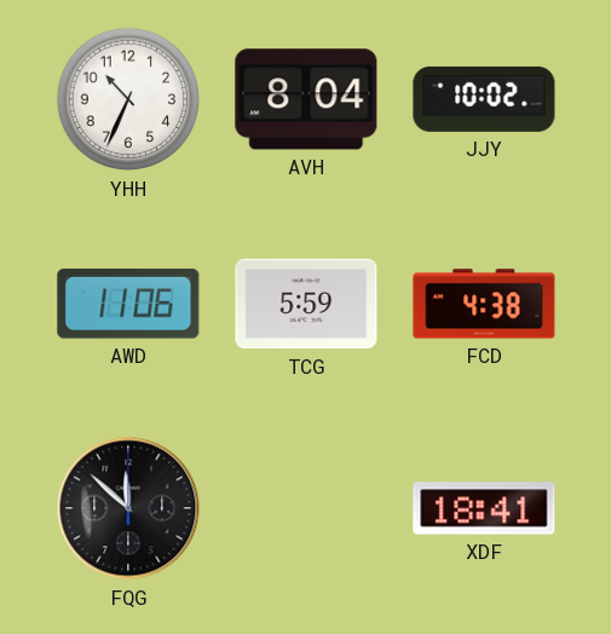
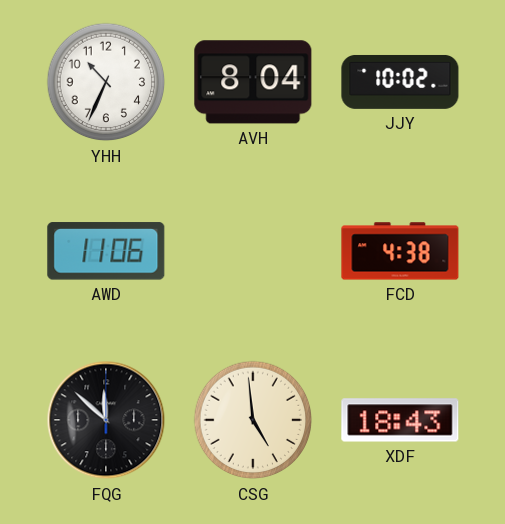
TCG: 5:59 -> none
CSG: none -> 4:59
XDF: 18:41 -> 18:43
